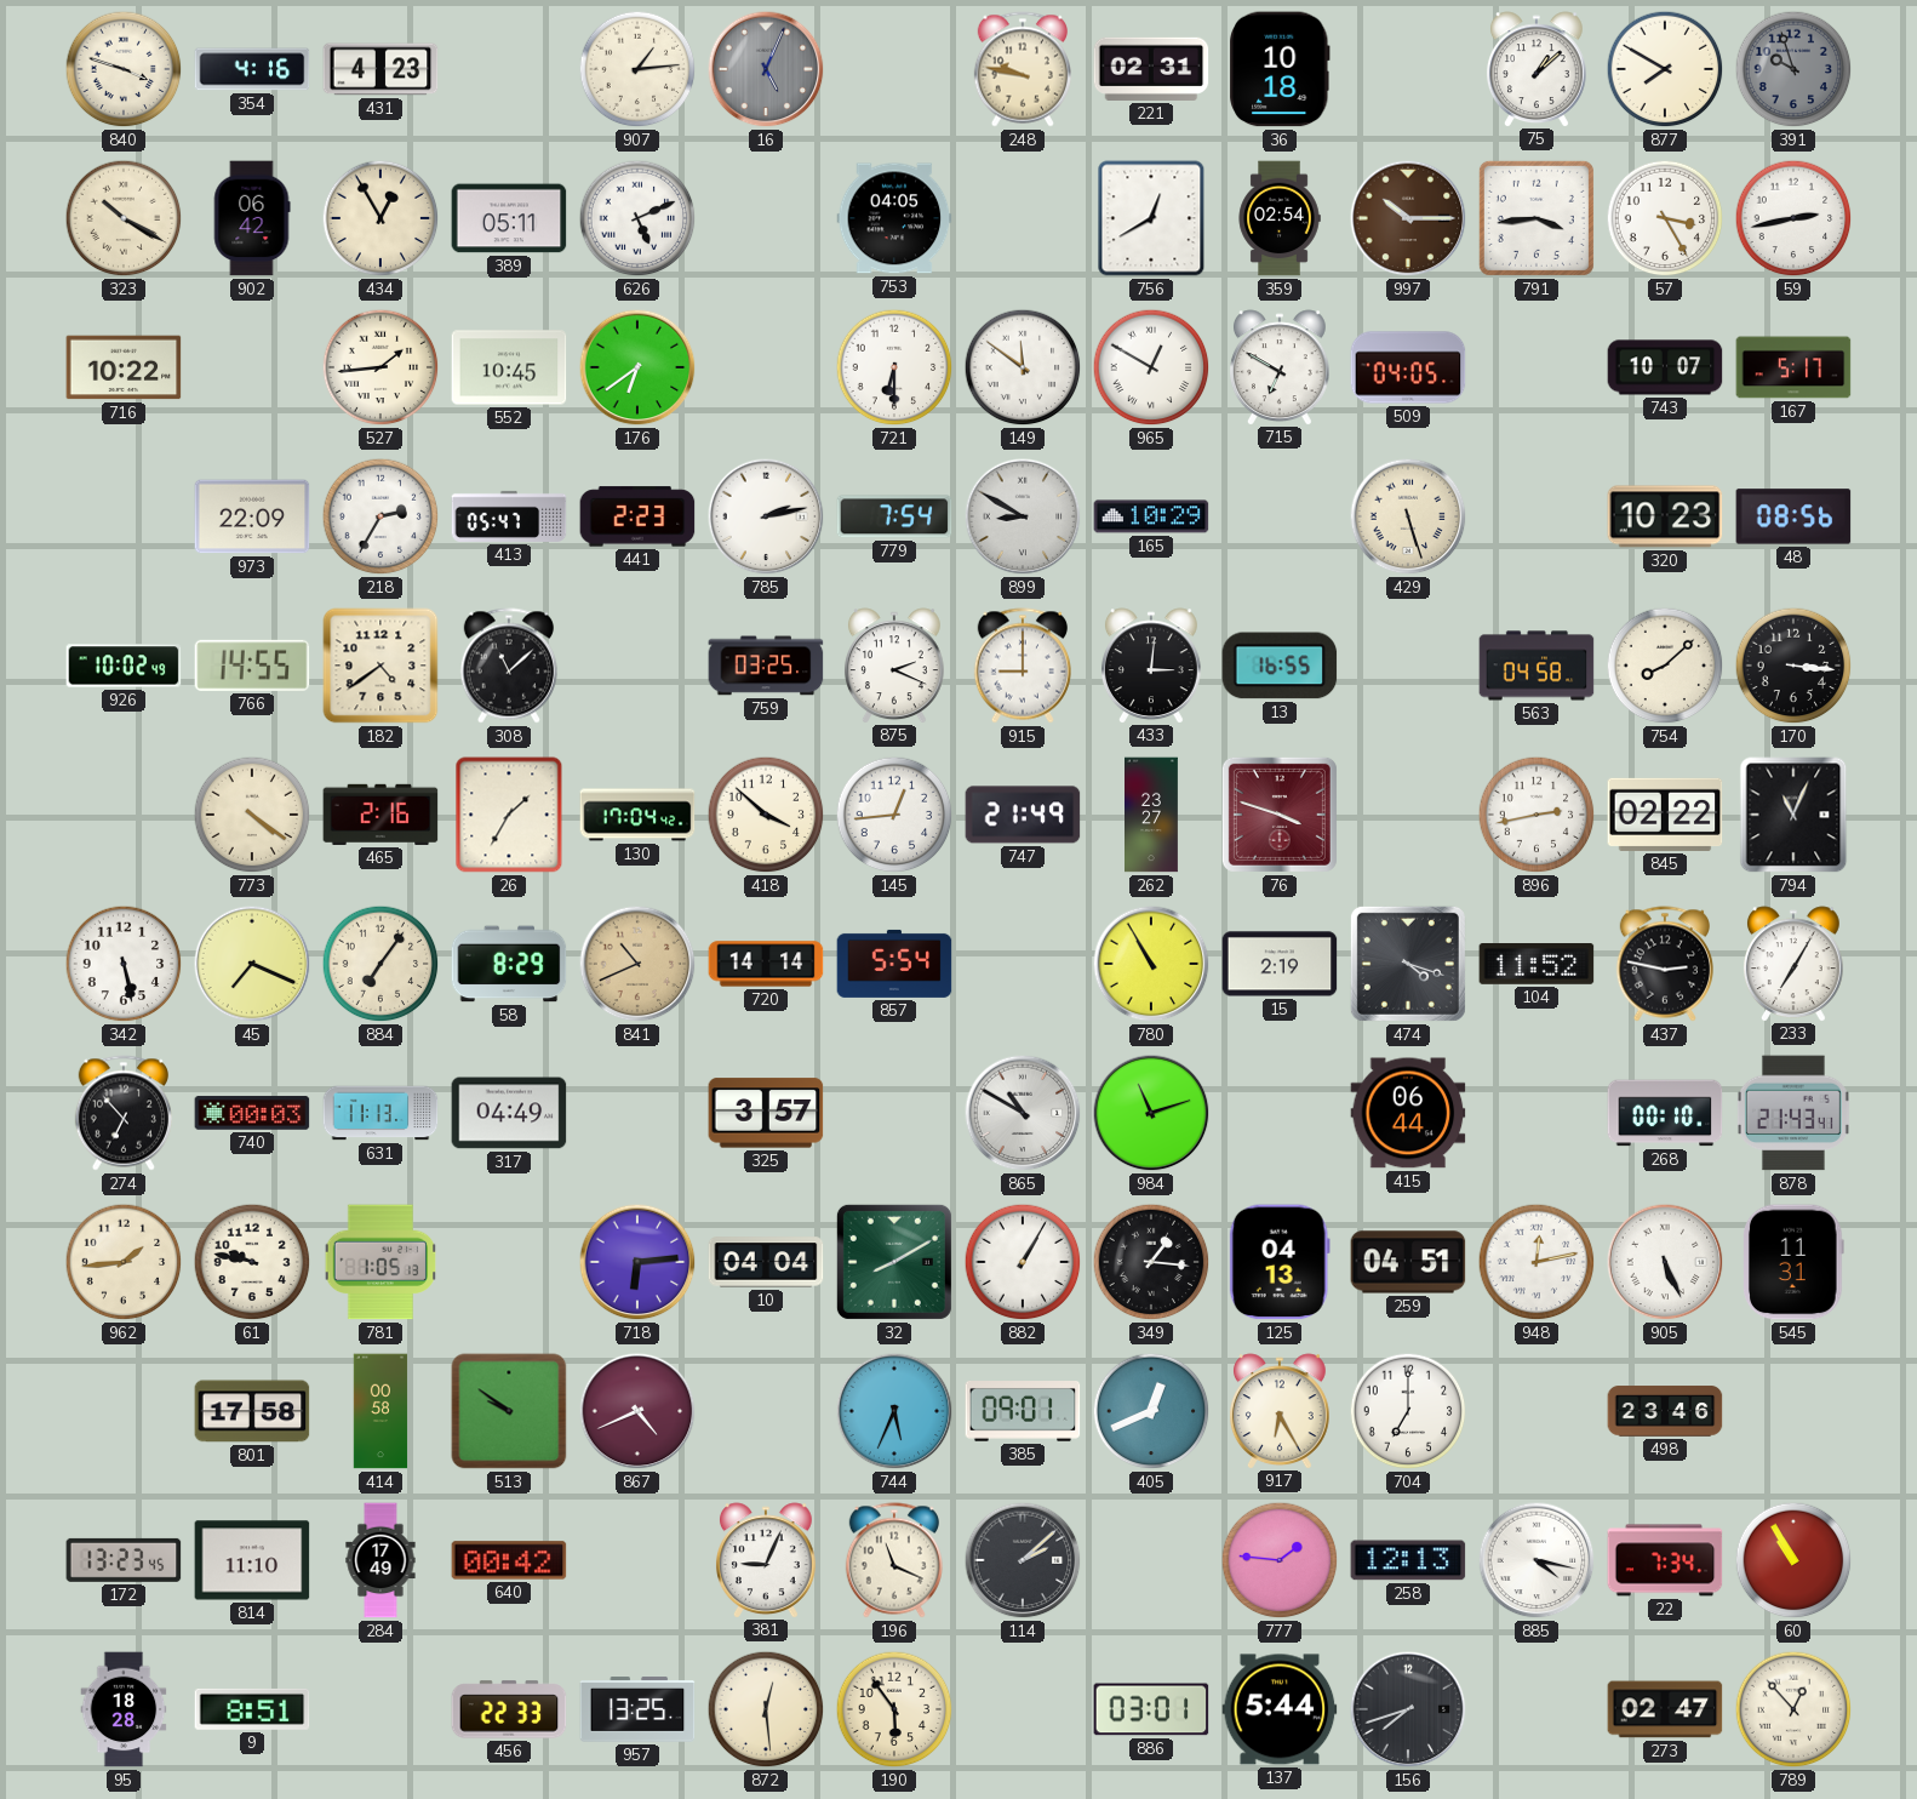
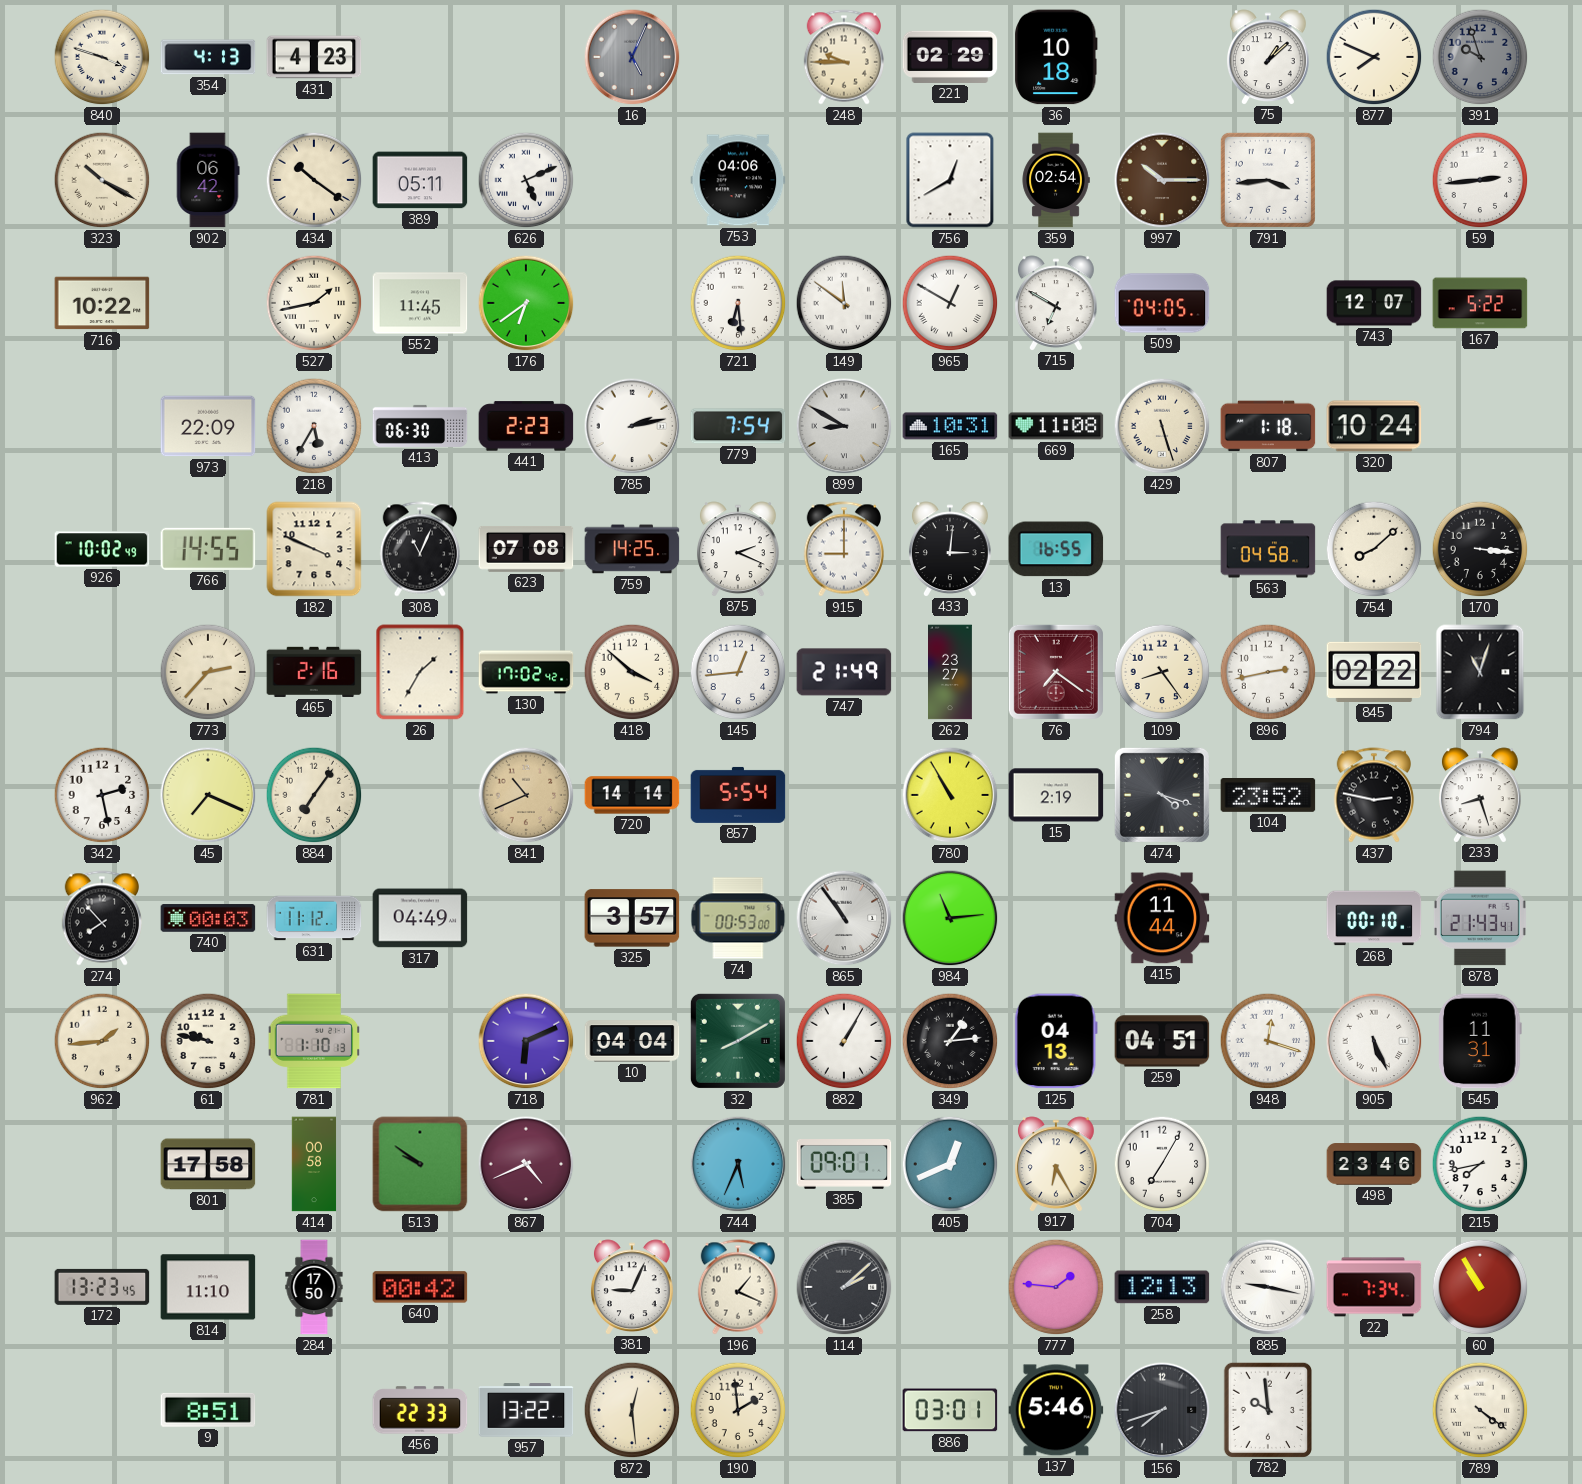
354: 4:16 -> 4:13
907: 1:14 -> none
248: 9:47 -> 9:45
221: 02:31 -> 02:29
877: 7:50 -> 7:49
434: 12:55 -> 10:21
753: 04:05 -> 04:06
57: 3:25 -> none
59: 2:43 -> 2:44
527: 1:44 -> 1:43
552: 10:45 -> 11:45
721: 6:30 -> 6:29
743: 10:07 -> 12:07
167: 5:17 -> 5:22
218: 2:35 -> 5:35
413: 05:47 -> 06:30
165: 10:29 -> 10:31
669: none -> 11:08
807: none -> 1:18
320: 10:23 -> 10:24
48: 08:56 -> none
182: 4:39 -> 3:49
308: 11:08 -> 11:04
623: none -> 07:08
759: 03:25 -> 14:25
773: 4:21 -> 2:37
130: 17:04 -> 17:02
76: 3:48 -> 7:21
109: none -> 8:24
794: 11:04 -> 11:03
342: 5:28 -> 2:28
58: 8:29 -> none
104: 11:52 -> 23:52
233: 7:05 -> 8:27
274: 6:53 -> 7:53
631: 11:13 -> 11:12
74: none -> 00:53
865: 10:50 -> 10:54
984: 11:12 -> 11:14
415: 06:44 -> 11:44
781: 1:05 -> 1:10
718: 6:14 -> 6:11
349: 1:16 -> 1:14
948: 12:13 -> 12:18
704: 7:00 -> 7:05
215: none -> 7:43
284: 17:49 -> 17:50
196: 11:19 -> 1:19
885: 4:17 -> 9:17
95: 18:28 -> none
957: 13:25 -> 13:22
190: 5:54 -> 1:59
137: 5:44 -> 5:46
782: none -> 9:59
273: 02:47 -> none
789: 12:53 -> 4:21
